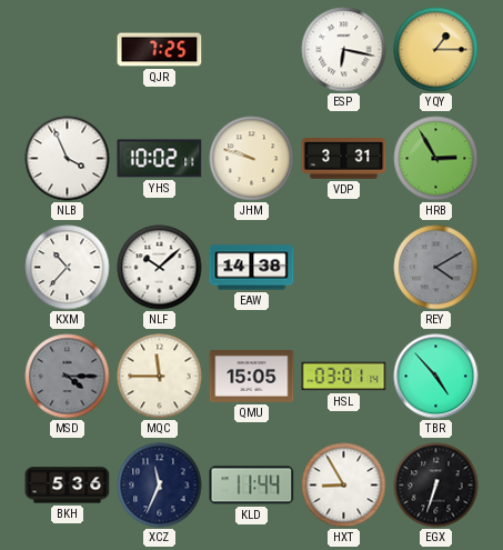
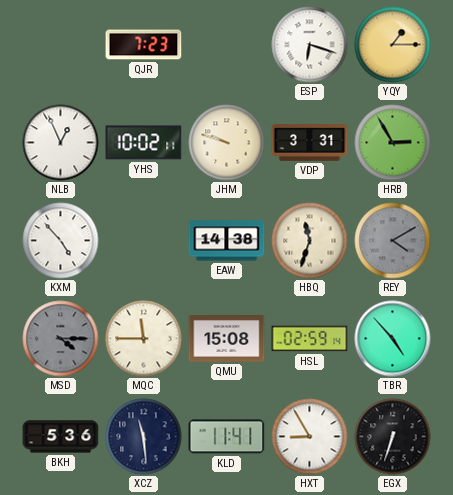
QJR: 7:25 -> 7:23
ESP: 6:17 -> 6:18
NLB: 3:56 -> 12:56
KXM: 10:37 -> 4:53
NLF: 10:08 -> none
HBQ: none -> 11:33
QMU: 15:05 -> 15:08
HSL: 03:01 -> 02:59
XCZ: 11:34 -> 11:29
KLD: 11:44 -> 11:41
